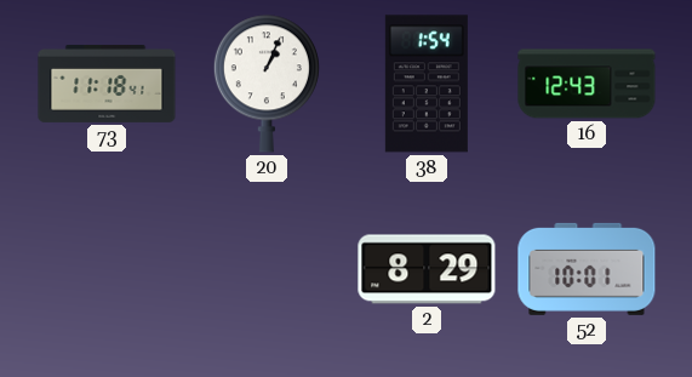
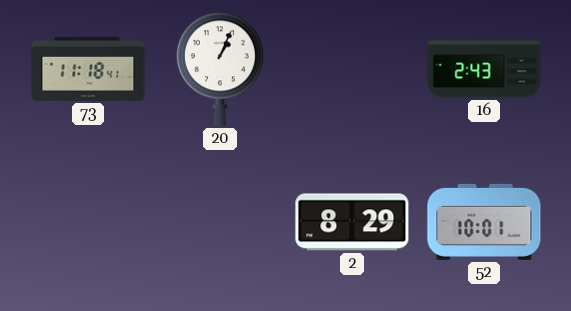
38: 1:54 -> none
16: 12:43 -> 2:43
